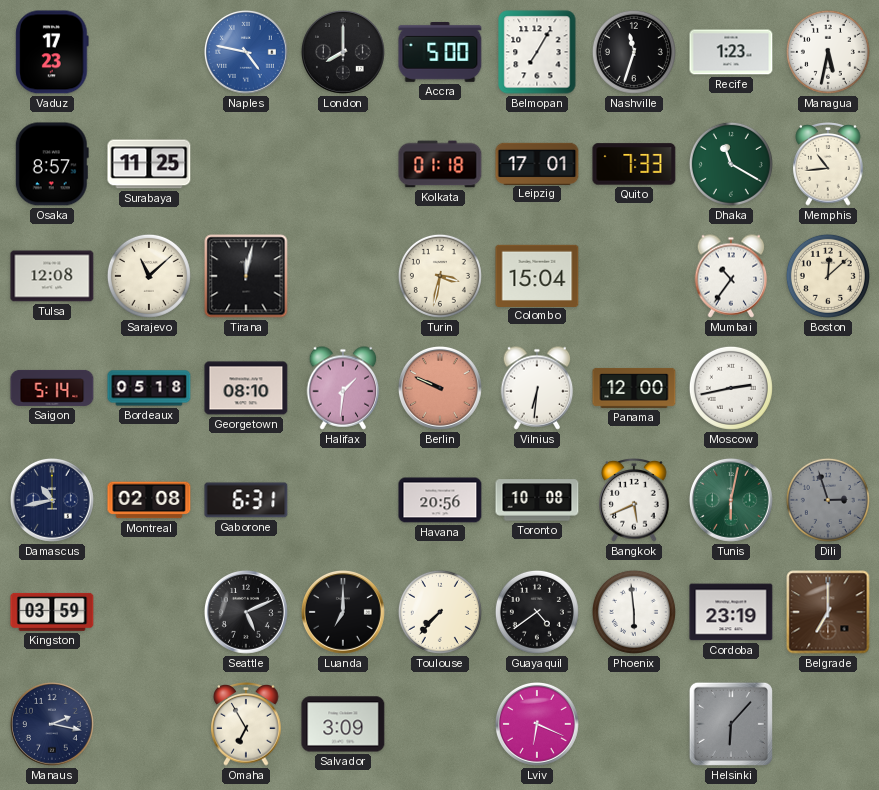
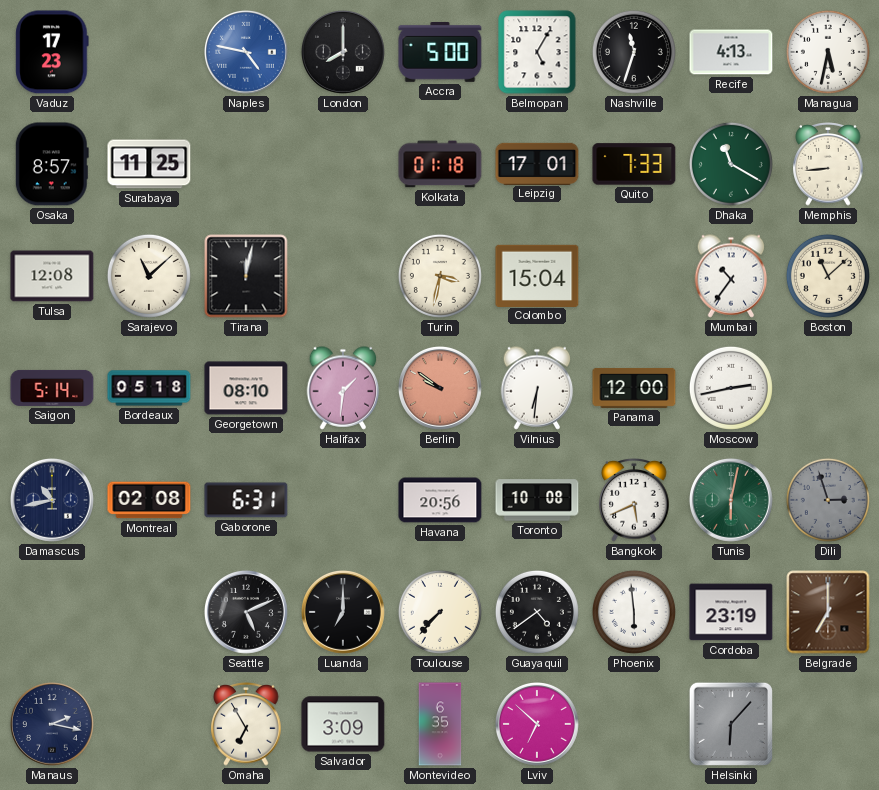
Belmopan: 7:05 -> 5:05
Recife: 1:23 -> 4:13
Memphis: 10:44 -> 8:44
Boston: 12:08 -> 11:08
Berlin: 9:49 -> 9:51
Kingston: 03:59 -> none
Montevideo: none -> 6:35
Lviv: 6:19 -> 6:52
